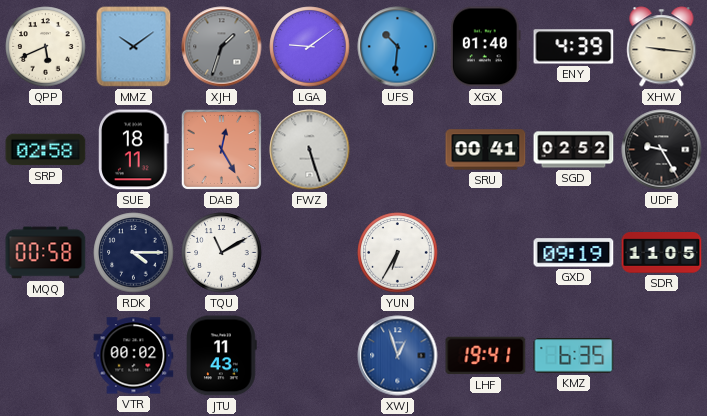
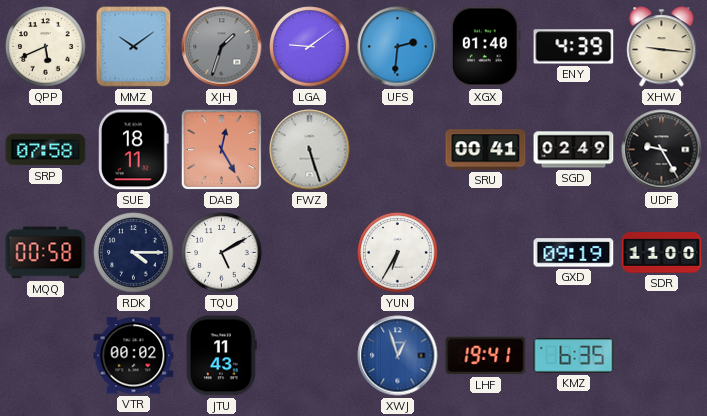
UFS: 10:31 -> 2:31
SRP: 02:58 -> 07:58
SGD: 02:52 -> 02:49
TQU: 11:10 -> 5:10
SDR: 11:05 -> 11:00
